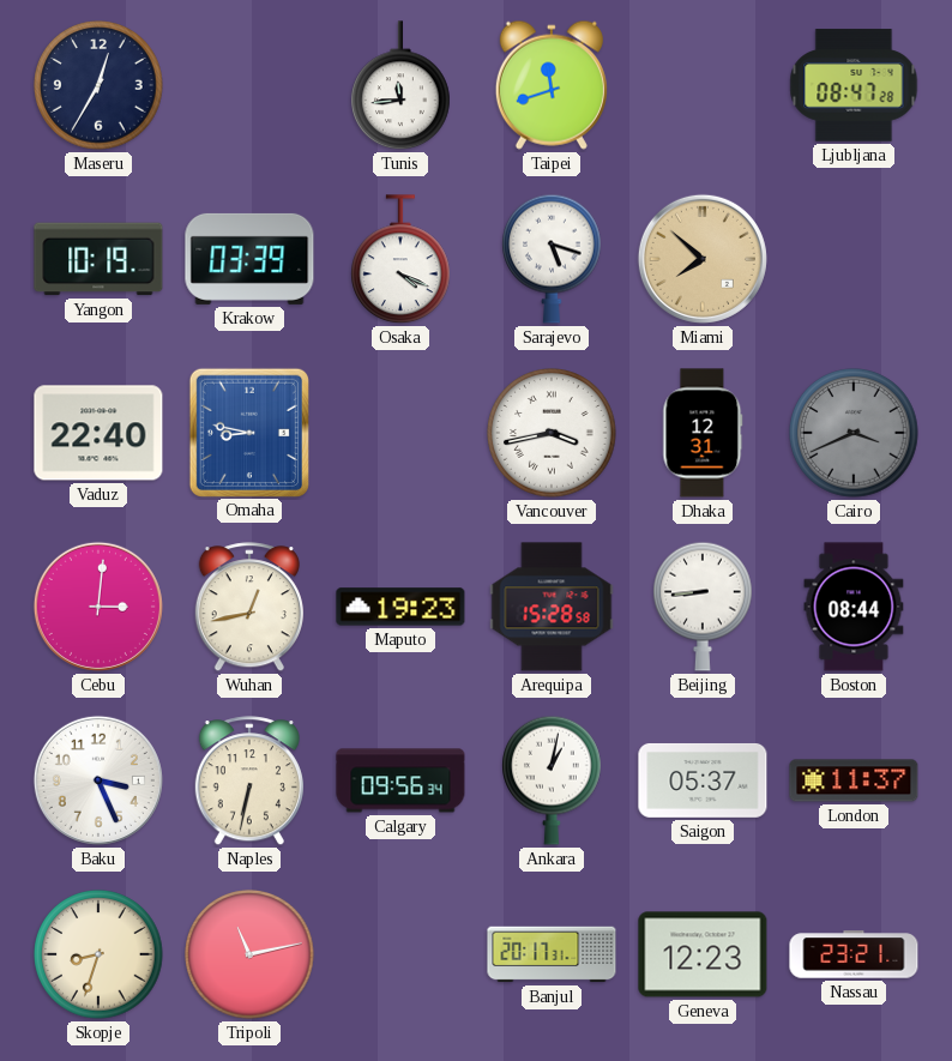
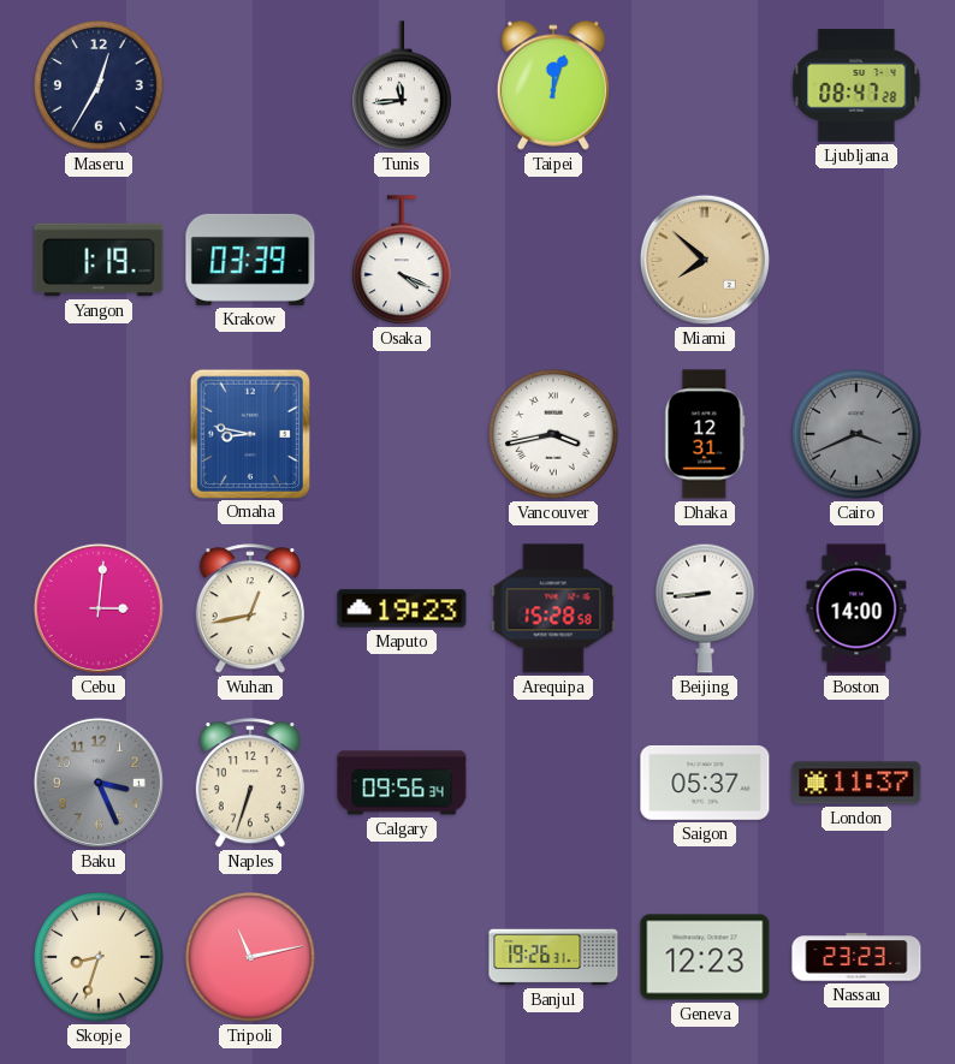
Taipei: 11:42 -> 12:03
Yangon: 10:19 -> 1:19
Sarajevo: 5:18 -> none
Vaduz: 22:40 -> none
Boston: 08:44 -> 14:00
Baku dial: white -> grey
Naples: 6:32 -> 6:33
Ankara: 1:02 -> none
Banjul: 20:17 -> 19:26
Nassau: 23:21 -> 23:23
